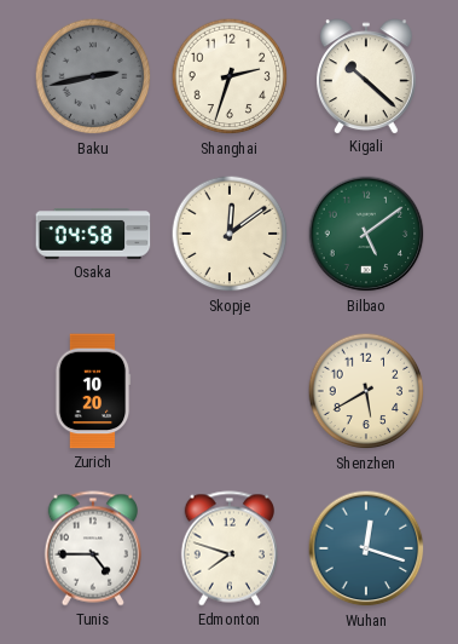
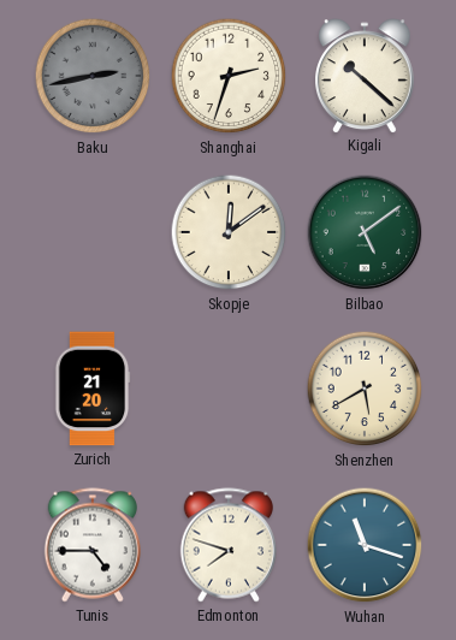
Osaka: 04:58 -> none
Zurich: 10:20 -> 21:20
Wuhan: 12:18 -> 11:18
